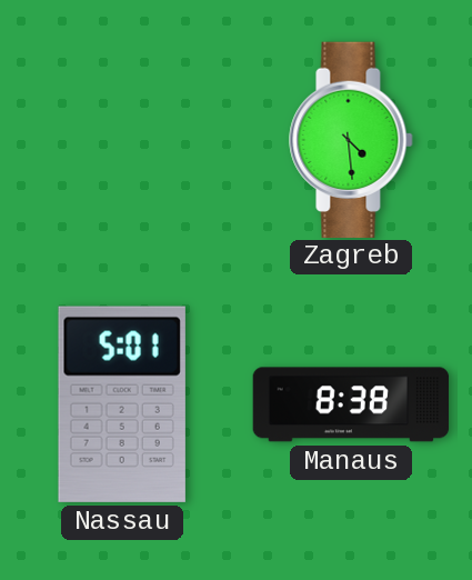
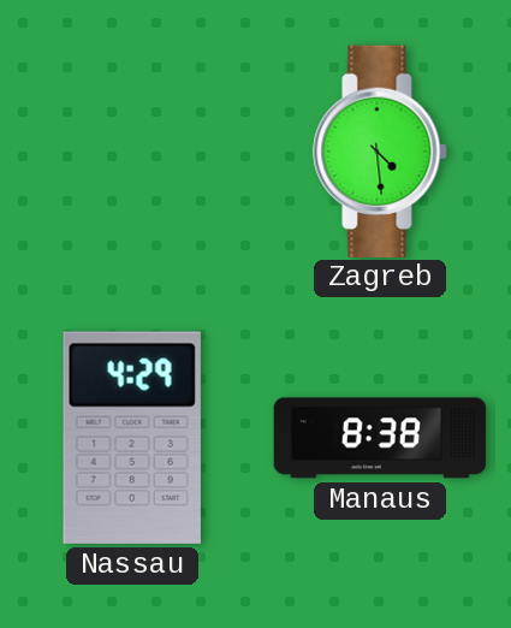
Nassau: 5:01 -> 4:29
